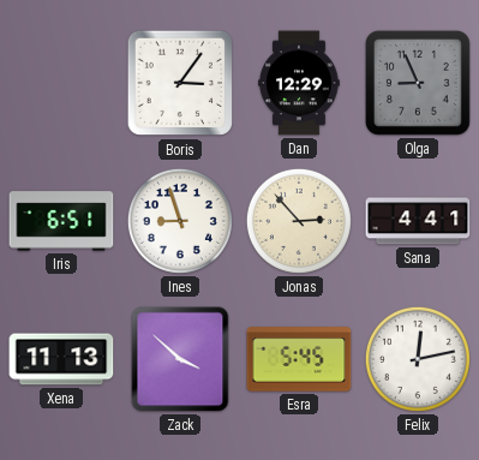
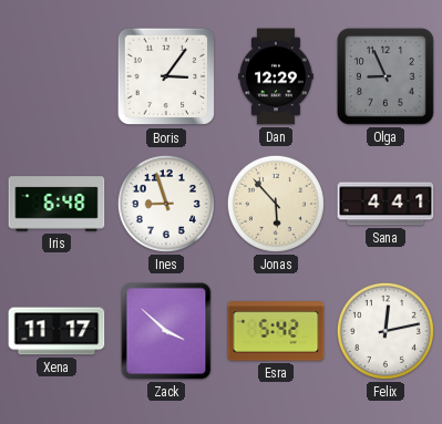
Iris: 6:51 -> 6:48
Jonas: 2:53 -> 5:53
Xena: 11:13 -> 11:17
Esra: 5:45 -> 5:42
